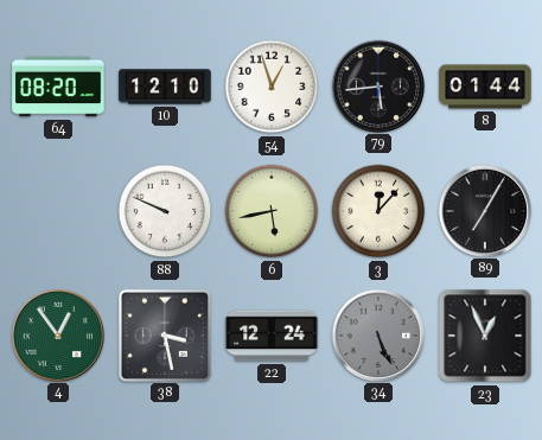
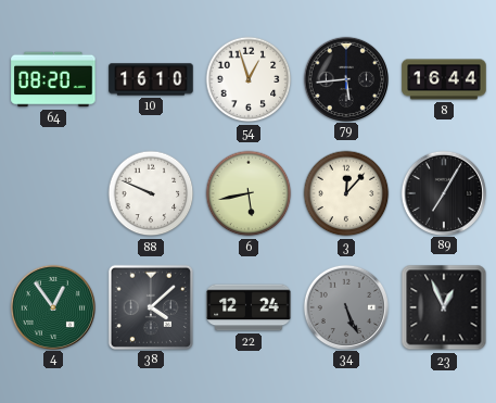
10: 12:10 -> 16:10
8: 01:44 -> 16:44
38: 3:28 -> 4:08
